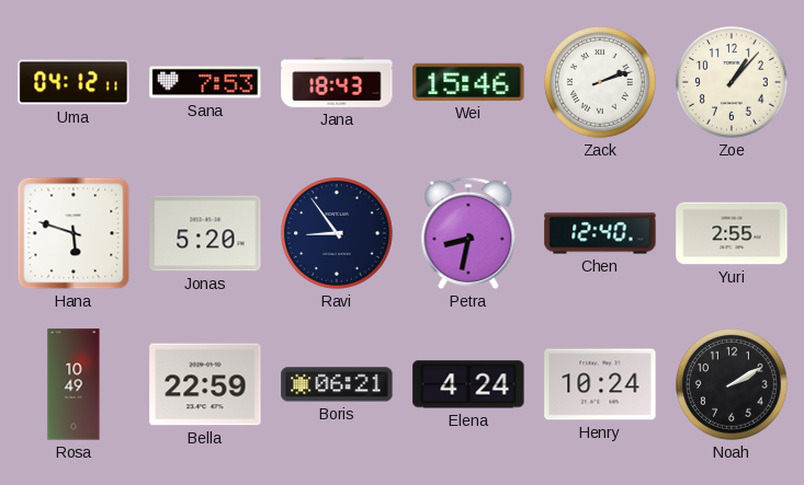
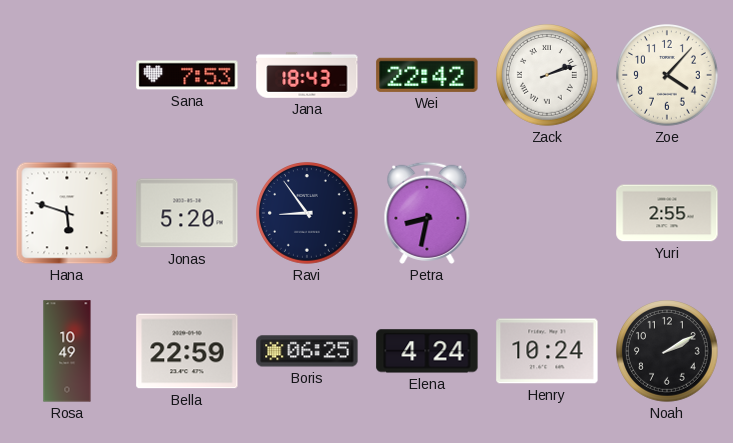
Uma: 04:12 -> none
Wei: 15:46 -> 22:42
Zoe: 1:07 -> 4:07
Chen: 12:40 -> none
Boris: 06:21 -> 06:25
